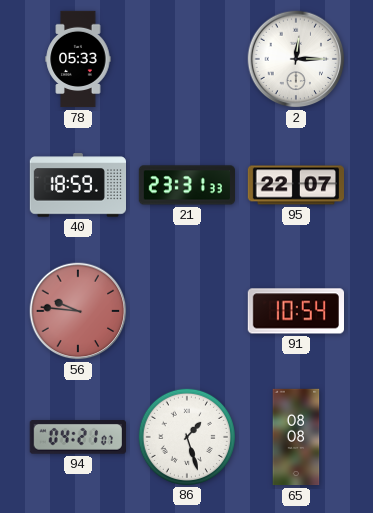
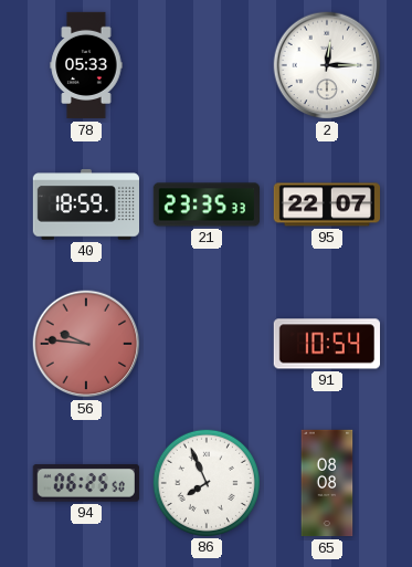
21: 23:31 -> 23:35
94: 04:21 -> 06:25
86: 1:27 -> 7:56
